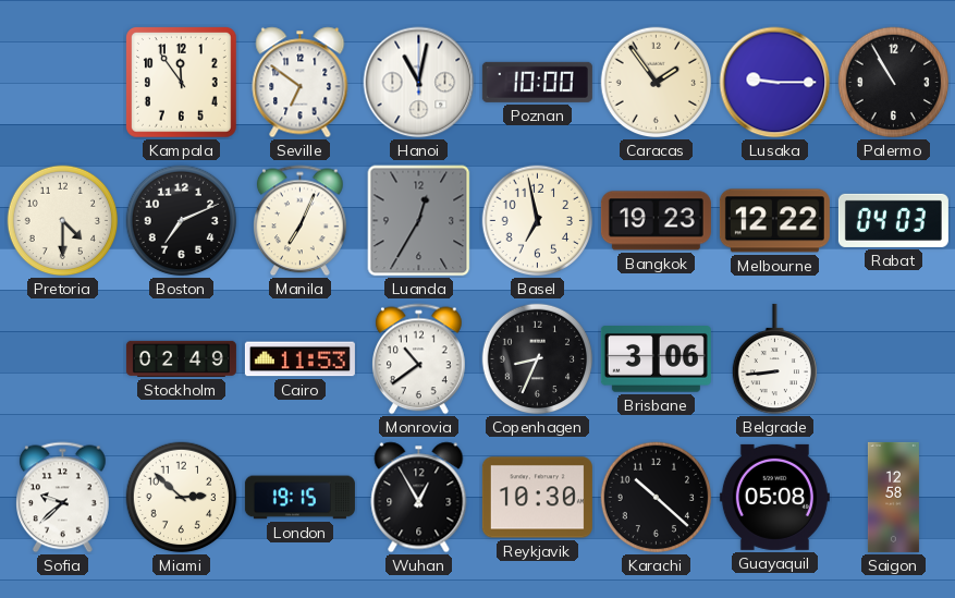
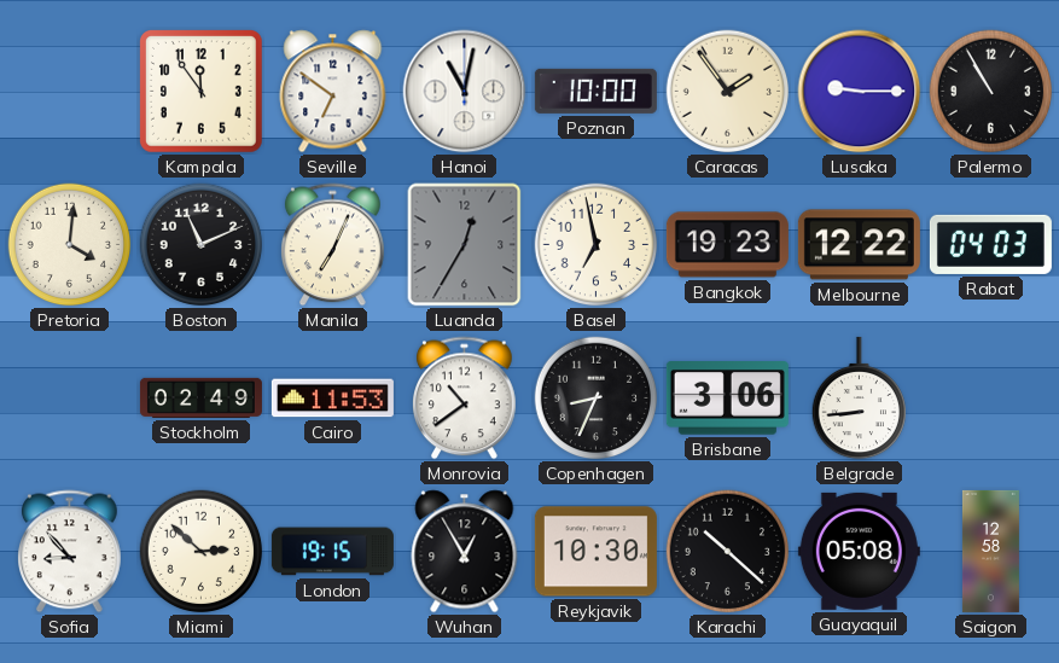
Pretoria: 4:30 -> 4:01
Boston: 7:11 -> 11:11
Sofia: 9:38 -> 8:53
